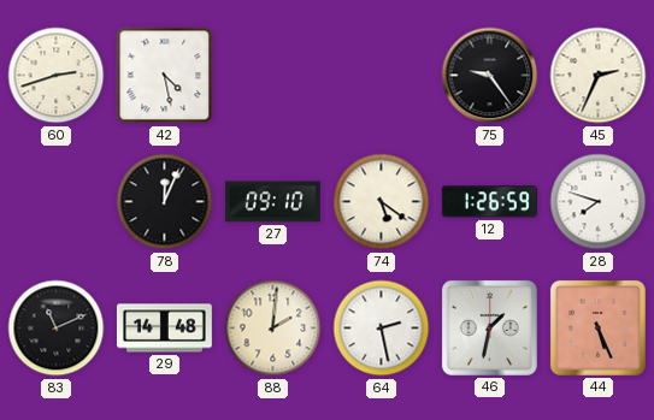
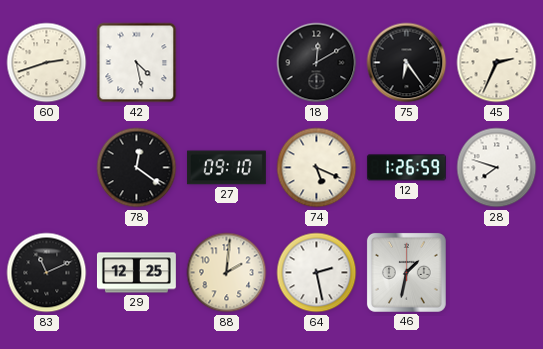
18: none -> 12:10
75: 9:24 -> 6:24
78: 12:04 -> 12:21
74: 5:21 -> 5:19
29: 14:48 -> 12:25
44: 5:26 -> none
